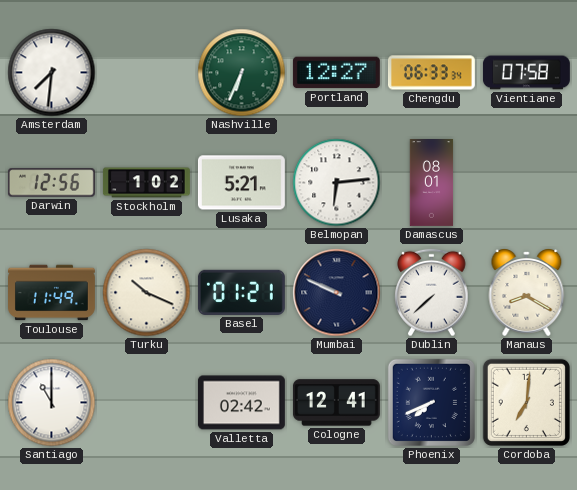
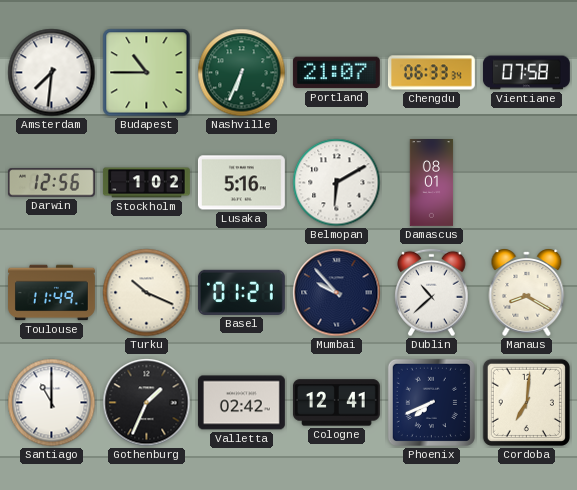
Budapest: none -> 10:45
Portland: 12:27 -> 21:07
Lusaka: 5:21 -> 5:16
Belmopan: 6:14 -> 6:10
Mumbai: 9:49 -> 9:53
Dublin: 7:38 -> 10:38
Gothenburg: none -> 1:34
